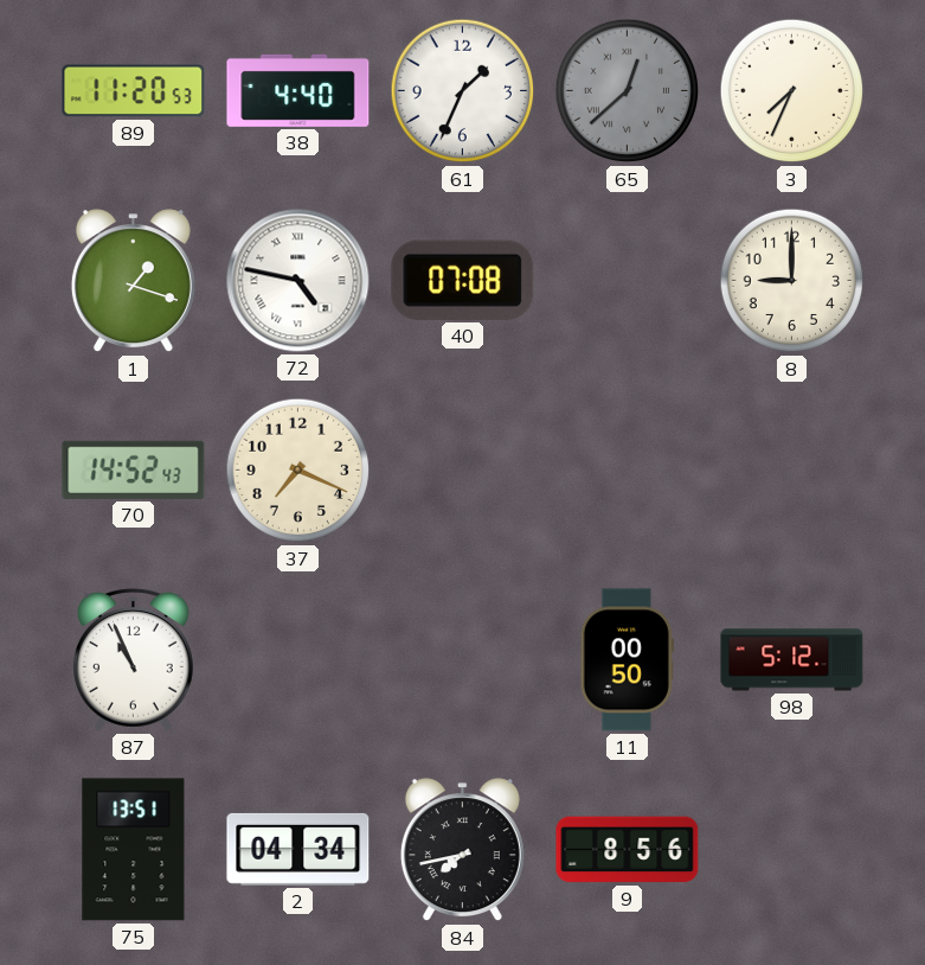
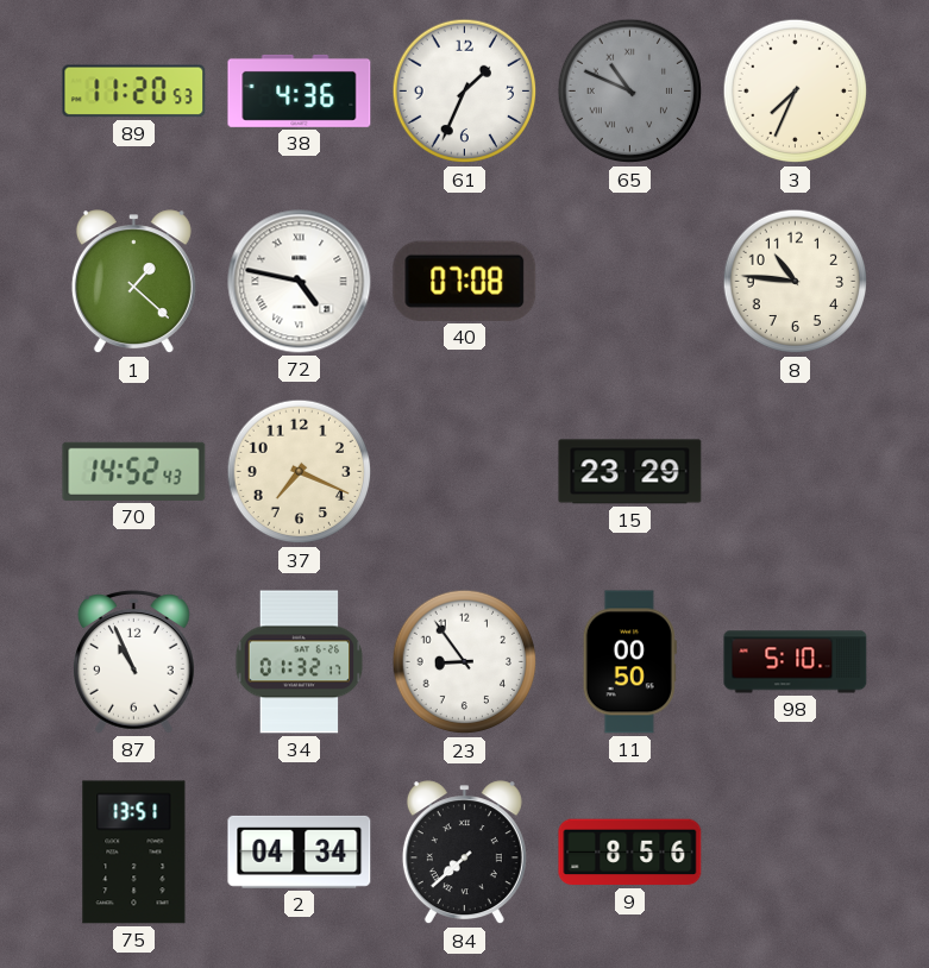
38: 4:40 -> 4:36
65: 12:38 -> 10:49
1: 1:18 -> 1:22
8: 9:00 -> 10:46
15: none -> 23:29
34: none -> 01:32
23: none -> 8:54
98: 5:12 -> 5:10
84: 7:43 -> 7:38
